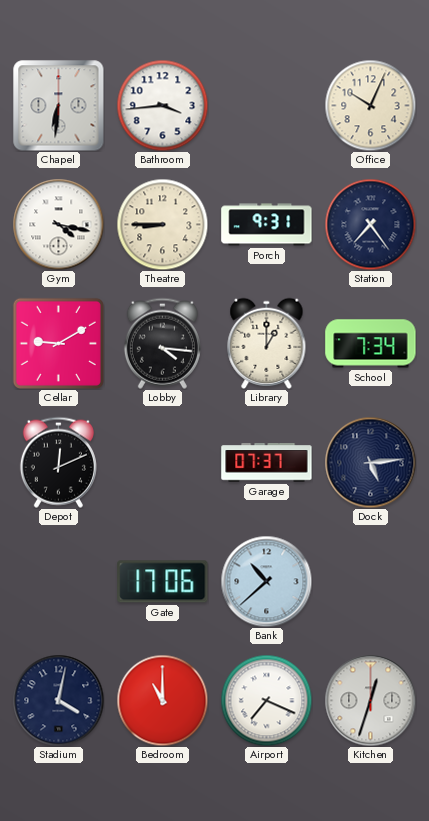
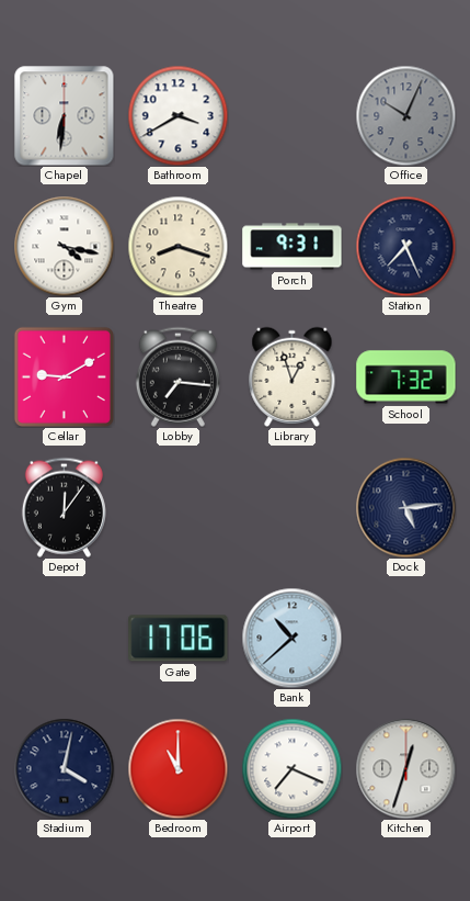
Bathroom: 3:44 -> 3:40
Office dial: cream -> grey
Theatre: 8:45 -> 8:18
Station: 7:24 -> 7:26
Lobby: 4:16 -> 7:16
Library: 1:00 -> 12:57
School: 7:34 -> 7:32
Depot: 12:11 -> 12:06
Garage: 07:37 -> none
